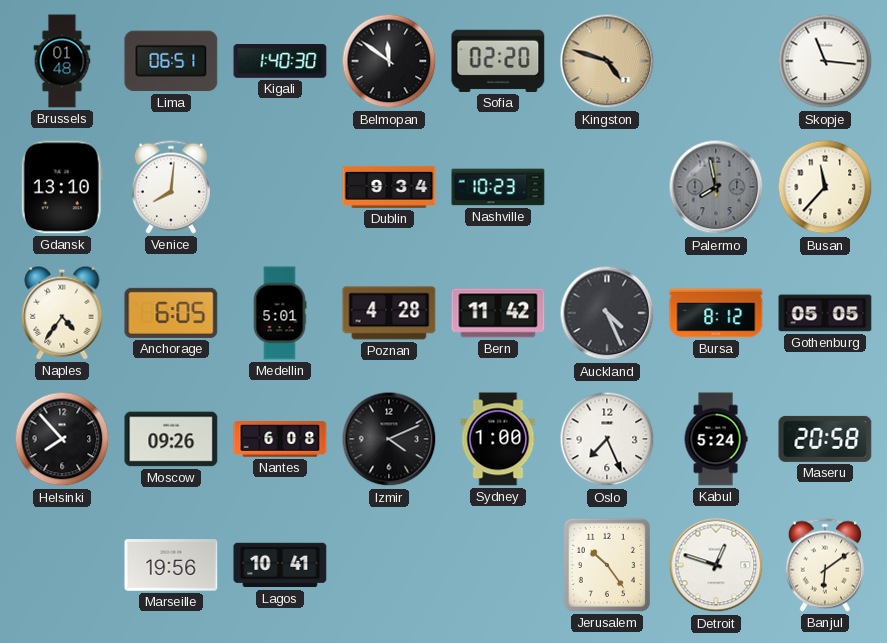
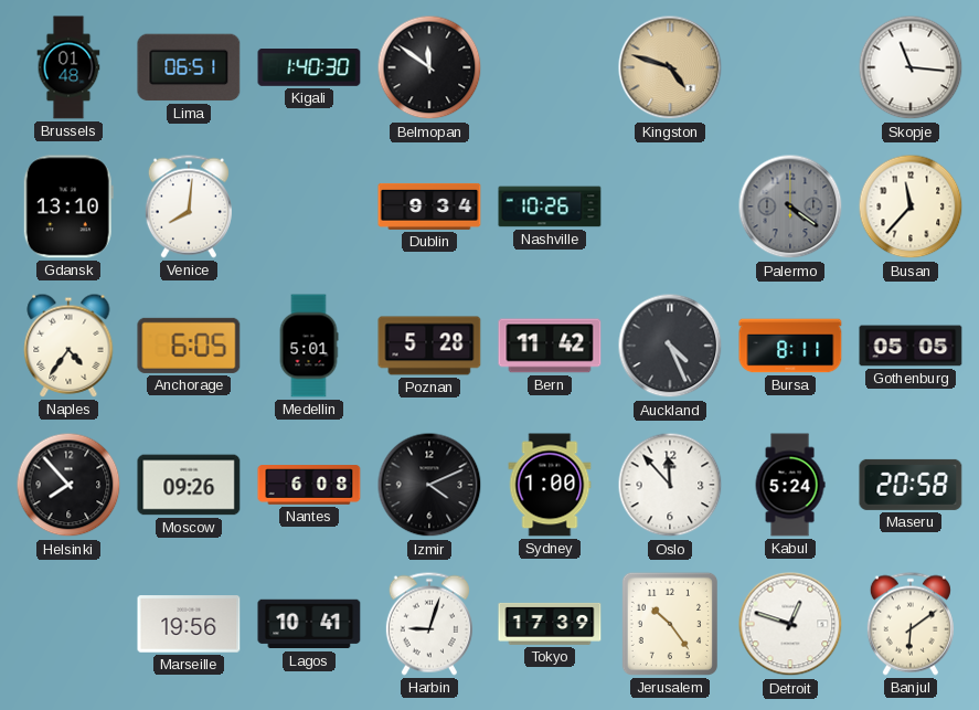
Sofia: 02:20 -> none
Nashville: 10:23 -> 10:26
Palermo: 7:58 -> 4:21
Poznan: 4:28 -> 5:28
Bursa: 8:12 -> 8:11
Oslo: 7:26 -> 11:53
Harbin: none -> 9:03
Tokyo: none -> 17:39
